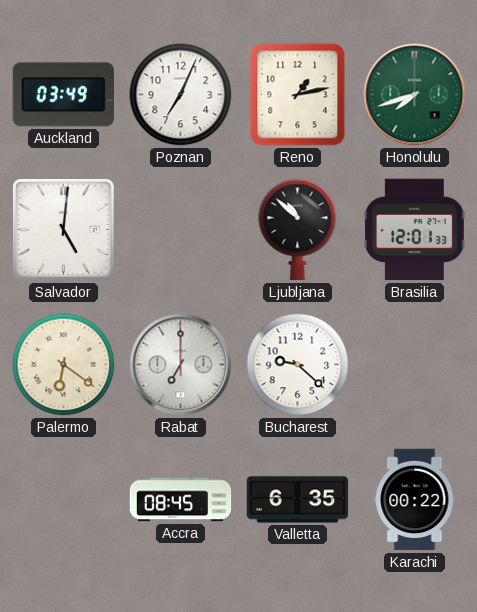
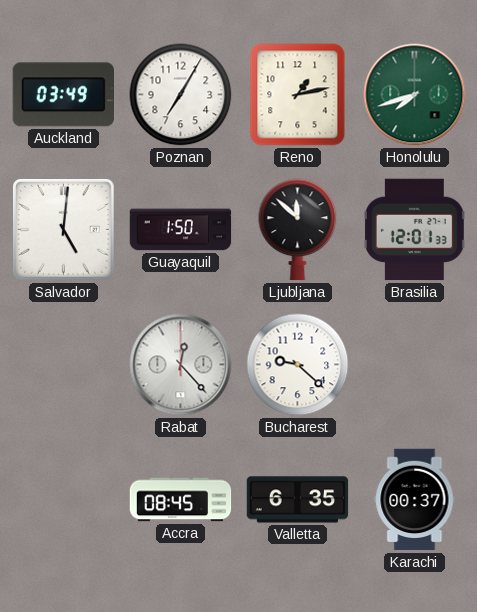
Poznan: 7:04 -> 7:05
Guayaquil: none -> 1:50
Ljubljana: 10:52 -> 11:52
Palermo: 6:21 -> none
Rabat: 7:00 -> 12:23
Karachi: 00:22 -> 00:37
